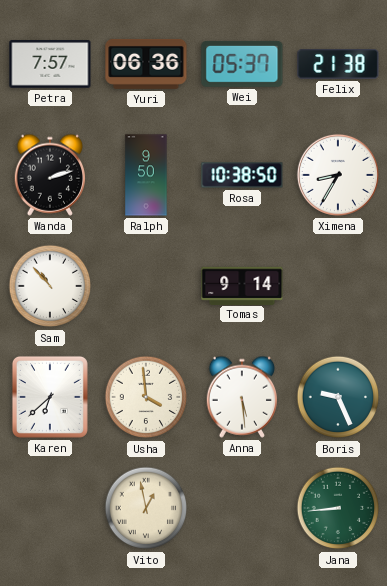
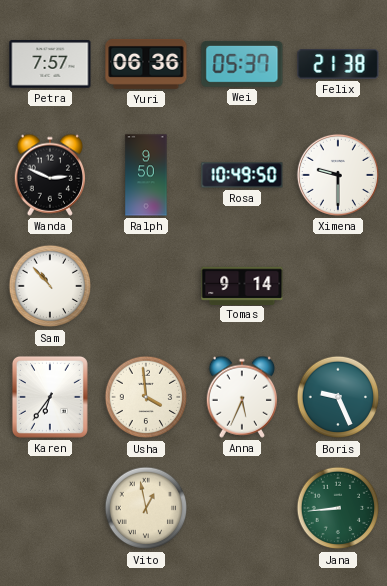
Wanda: 2:12 -> 2:49
Rosa: 10:38 -> 10:49
Ximena: 8:35 -> 9:30
Karen: 6:38 -> 6:36
Anna: 5:29 -> 5:34
